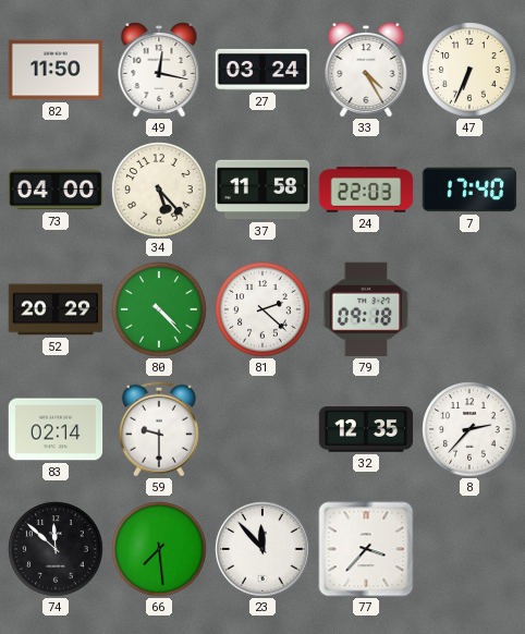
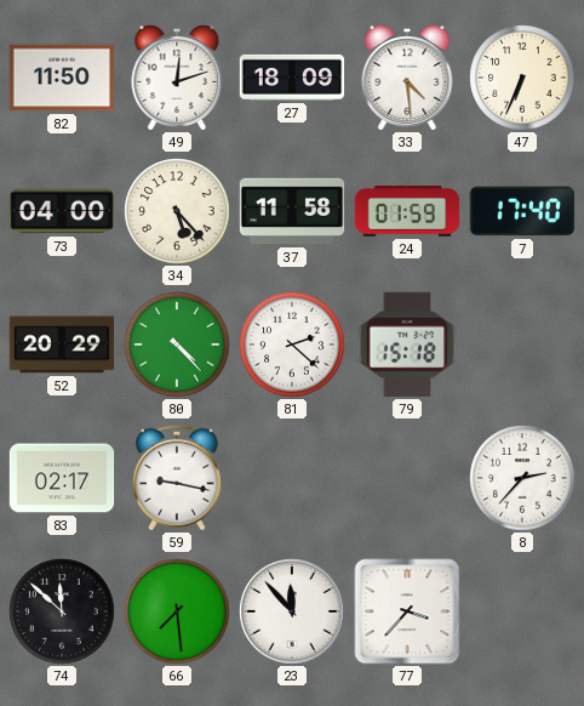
49: 12:17 -> 12:12
27: 03:24 -> 18:09
33: 4:25 -> 4:29
24: 22:03 -> 01:59
79: 09:18 -> 15:18
83: 02:14 -> 02:17
59: 9:30 -> 9:17
32: 12:35 -> none
